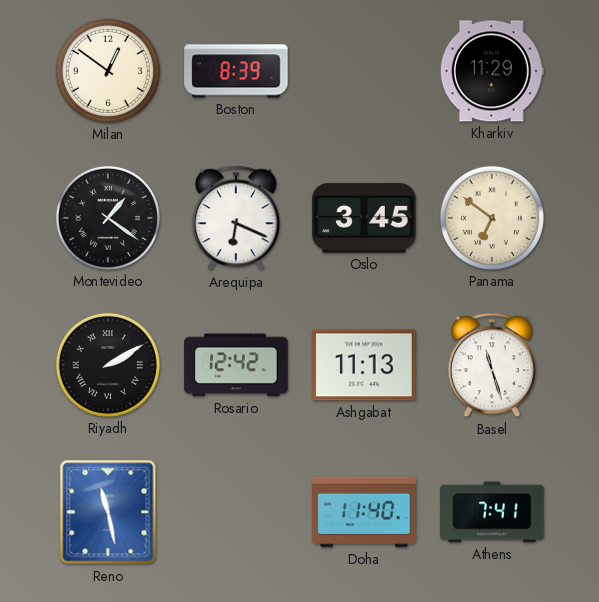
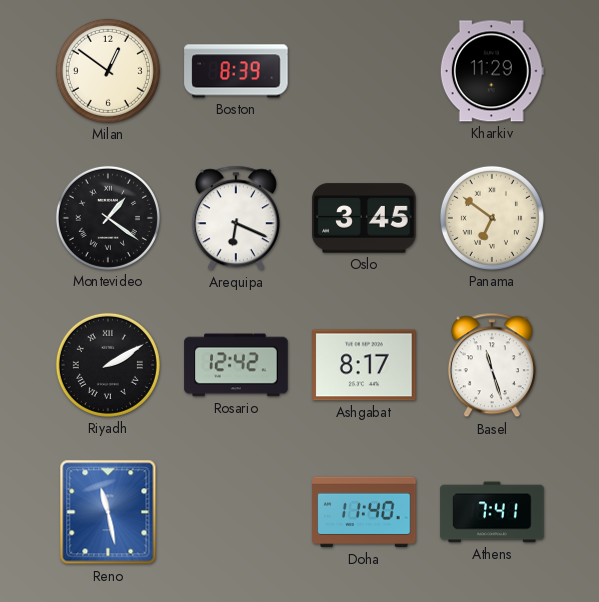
Ashgabat: 11:13 -> 8:17
